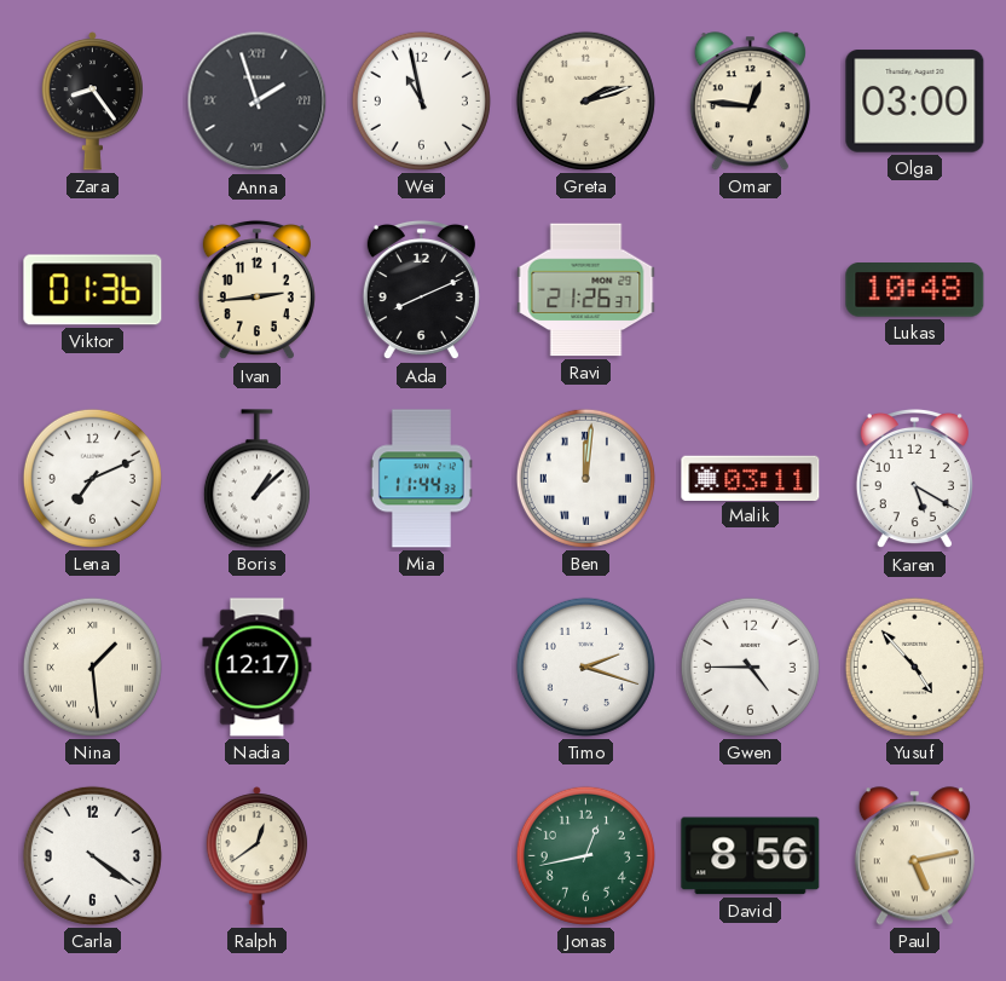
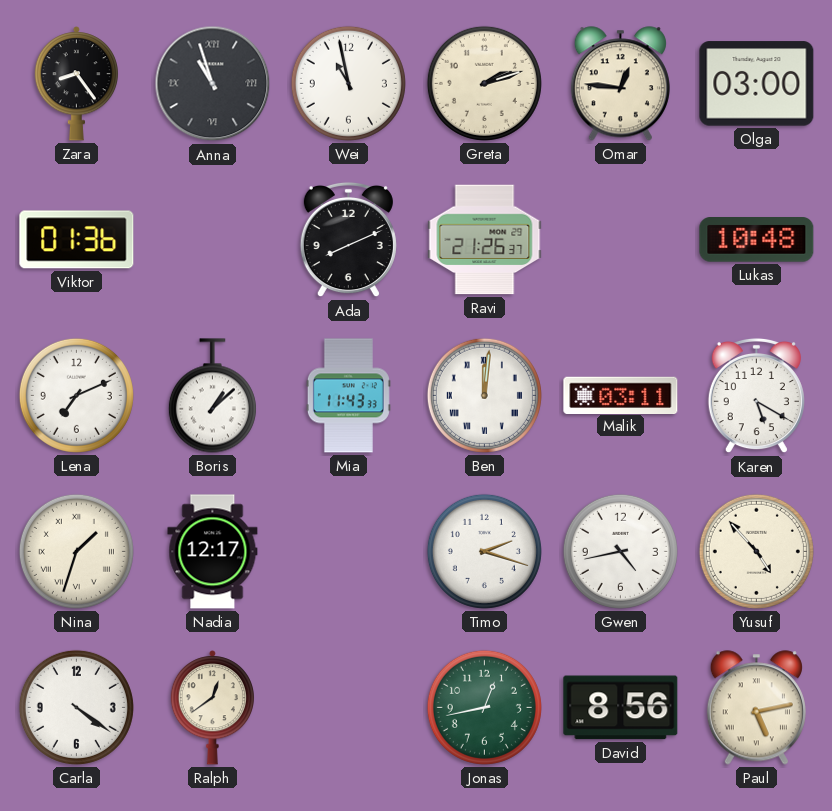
Anna: 1:57 -> 10:57
Ivan: 2:44 -> none
Mia: 11:44 -> 11:43
Nina: 1:29 -> 1:33
Gwen: 4:45 -> 4:43
